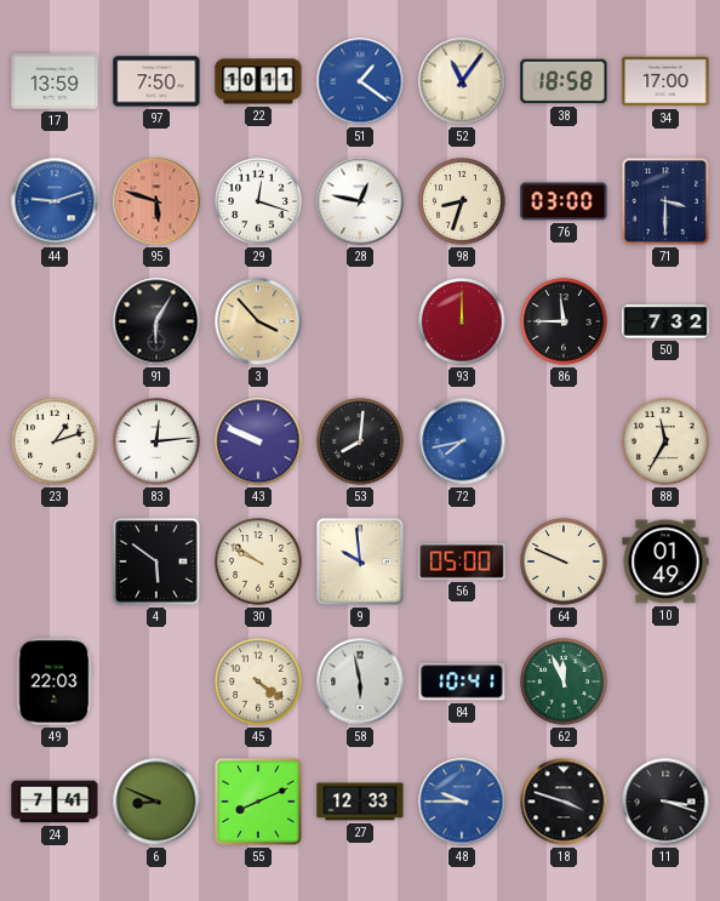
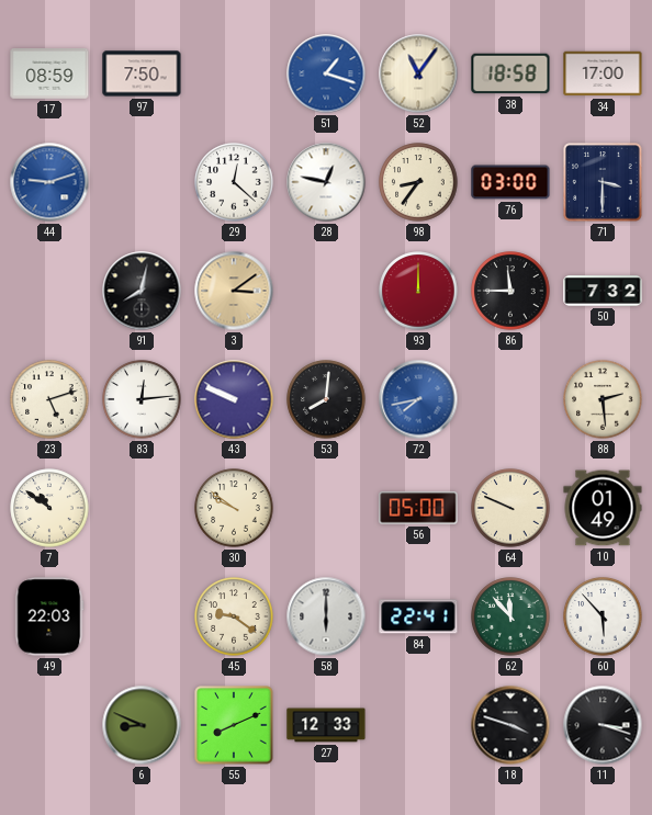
17: 13:59 -> 08:59
22: 10:11 -> none
51: 1:21 -> 1:18
95: 5:48 -> none
29: 12:18 -> 12:22
98: 8:33 -> 8:36
91: 6:05 -> 8:02
3: 3:53 -> 3:09
23: 1:12 -> 5:12
88: 11:35 -> 2:29
7: none -> 10:51
4: 5:51 -> none
9: 9:59 -> none
45: 4:21 -> 9:21
58: 5:58 -> 6:00
84: 10:41 -> 22:41
62: 11:56 -> 11:53
60: none -> 5:53
24: 7:41 -> none
48: 9:45 -> none
